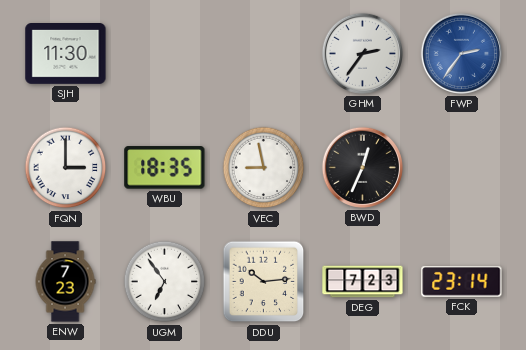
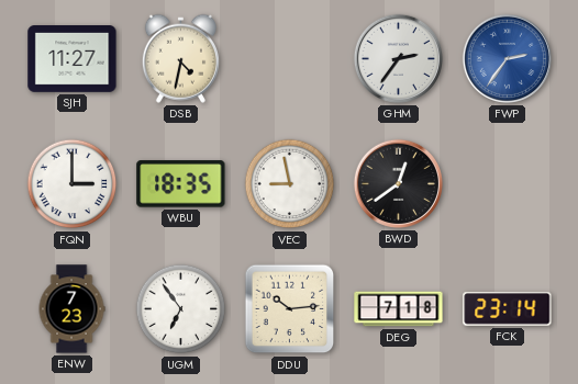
SJH: 11:30 -> 11:27
DSB: none -> 4:32
BWD: 12:34 -> 12:39
DEG: 7:23 -> 7:18
